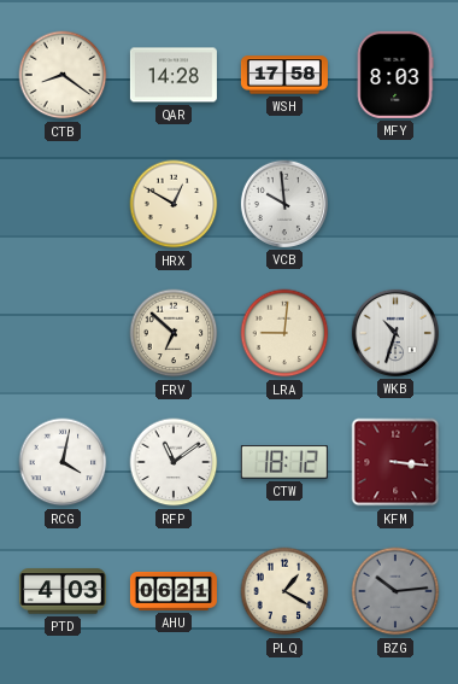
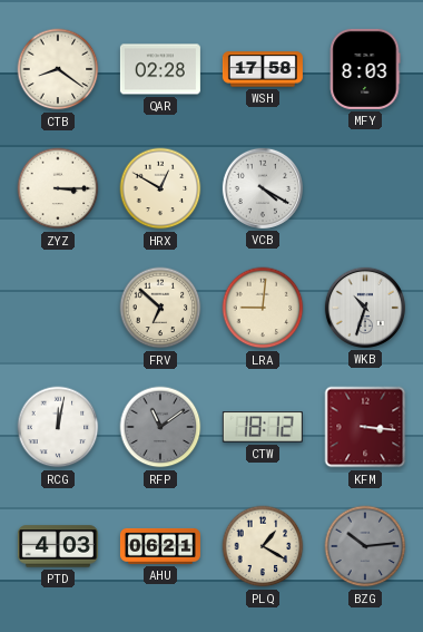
QAR: 14:28 -> 02:28
ZYZ: none -> 3:15
VCB: 9:59 -> 4:20
RCG: 4:02 -> 12:02
RFP dial: white -> grey
